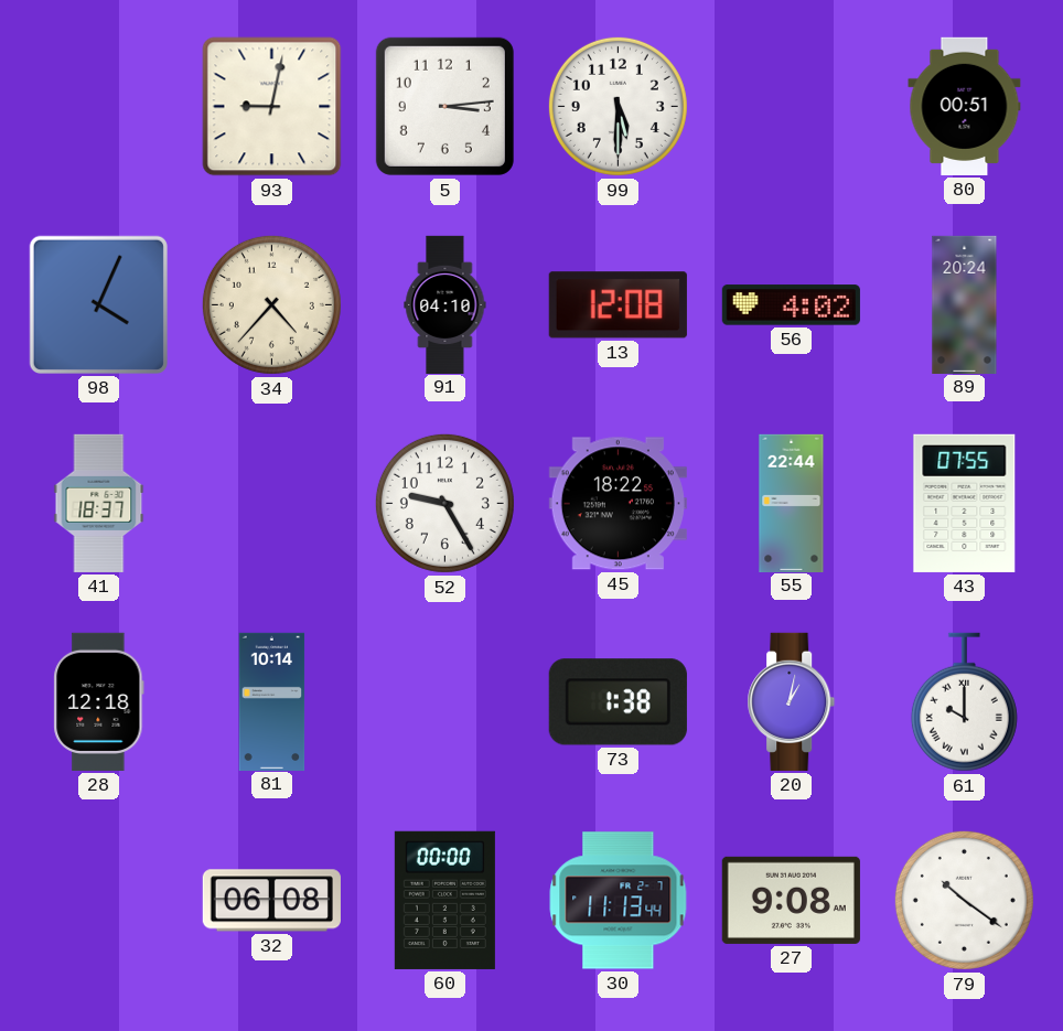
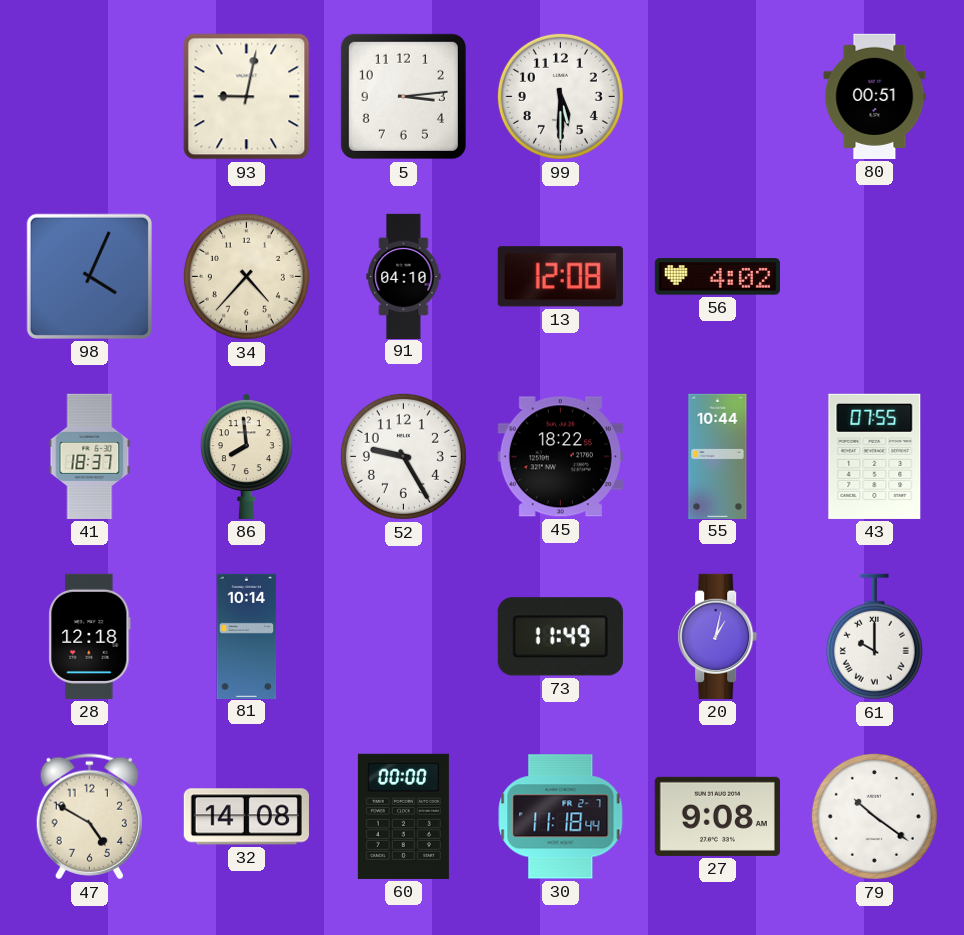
89: 20:24 -> none
86: none -> 7:59
55: 22:44 -> 10:44
73: 1:38 -> 11:49
47: none -> 4:50
32: 06:08 -> 14:08
30: 11:13 -> 11:18
